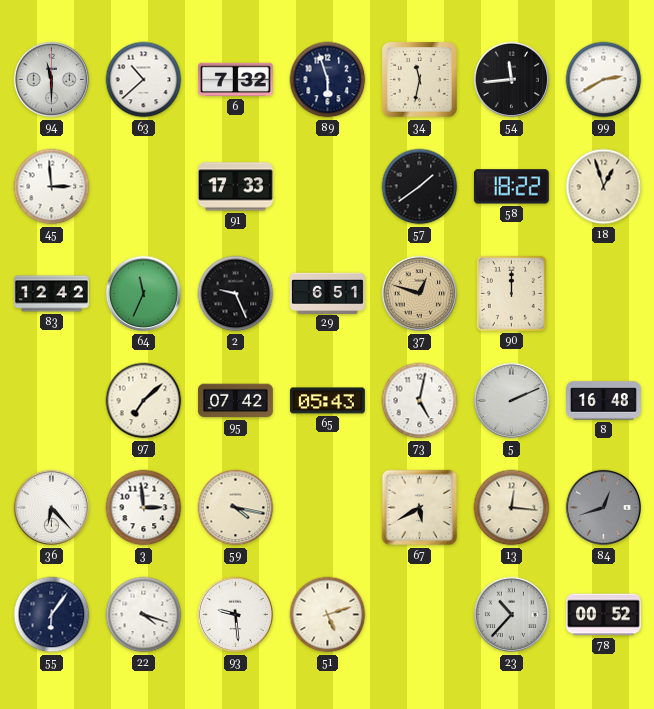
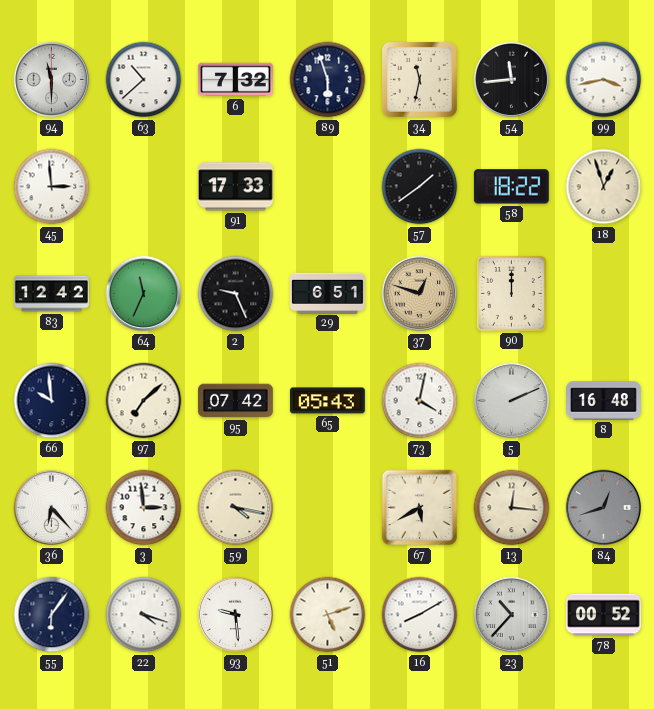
99: 2:40 -> 3:43
66: none -> 9:59
73: 5:02 -> 4:02
16: none -> 8:10
